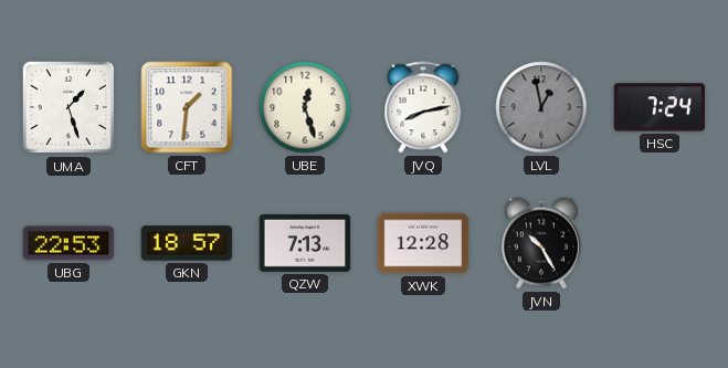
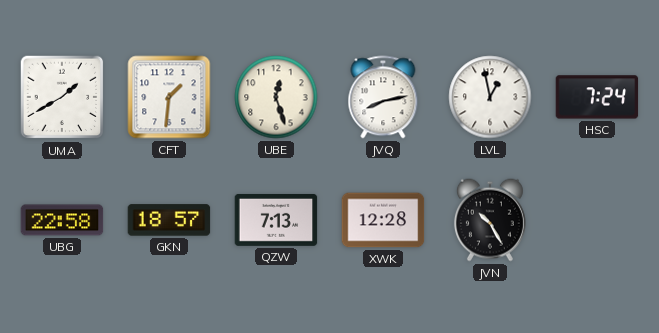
UMA: 1:27 -> 1:40
LVL dial: grey -> white
UBG: 22:53 -> 22:58
